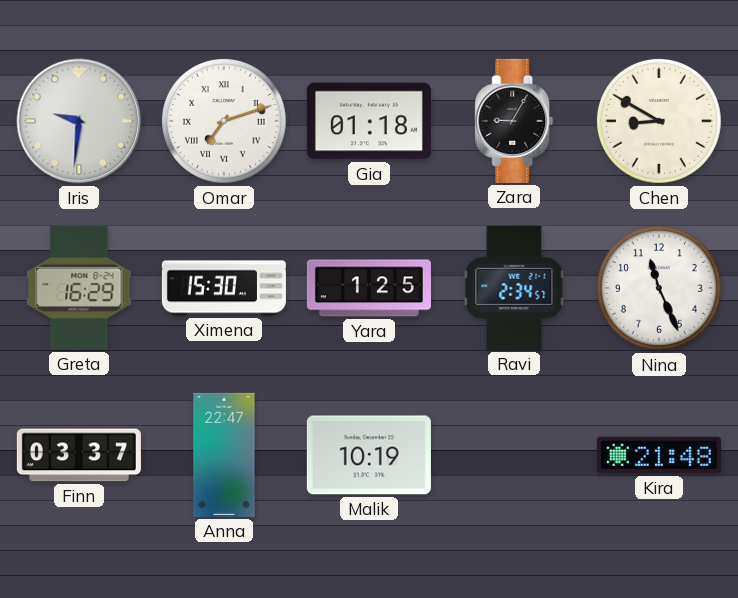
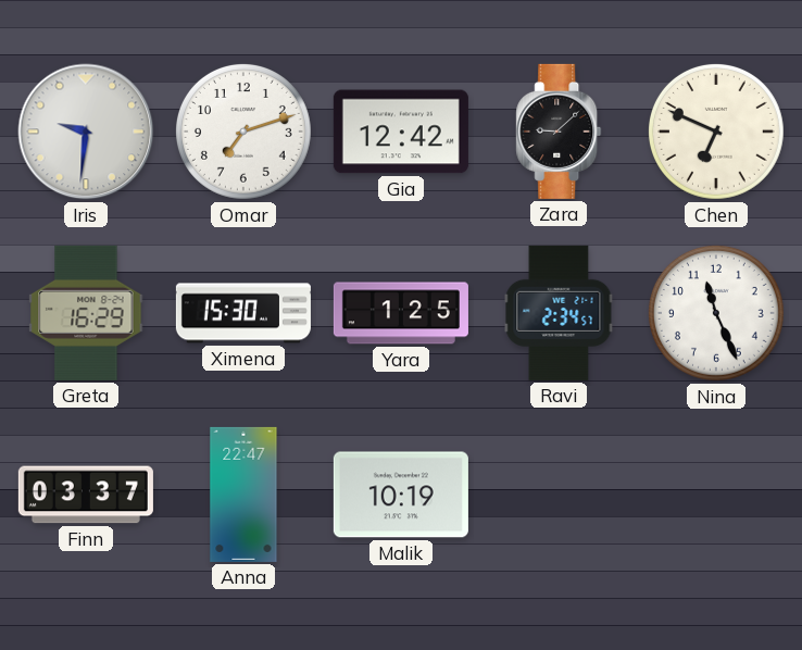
Omar numerals: Roman -> Arabic
Gia: 01:18 -> 12:42
Zara: 9:05 -> 9:08
Chen: 8:50 -> 6:49
Kira: 21:48 -> none
